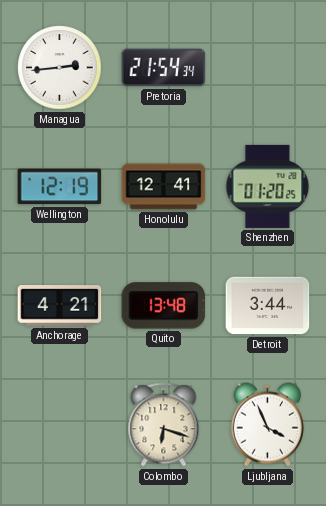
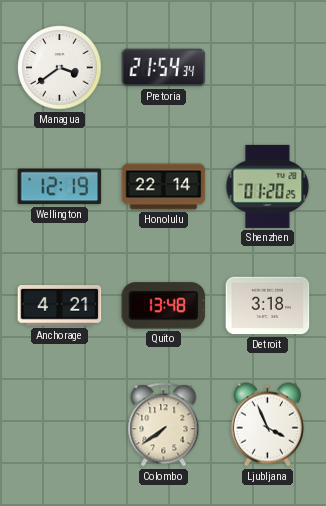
Managua: 2:44 -> 3:39
Honolulu: 12:41 -> 22:14
Detroit: 3:44 -> 3:18
Colombo: 6:18 -> 7:39
